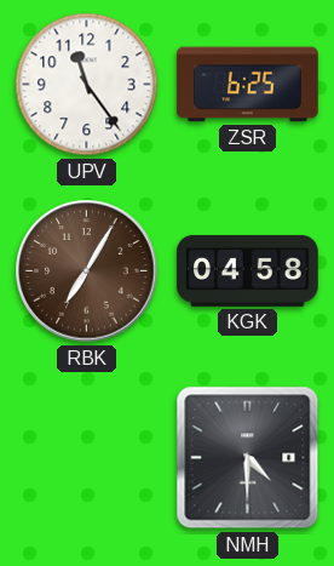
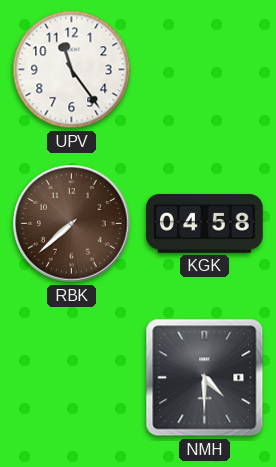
ZSR: 6:25 -> none
RBK: 7:05 -> 7:38
